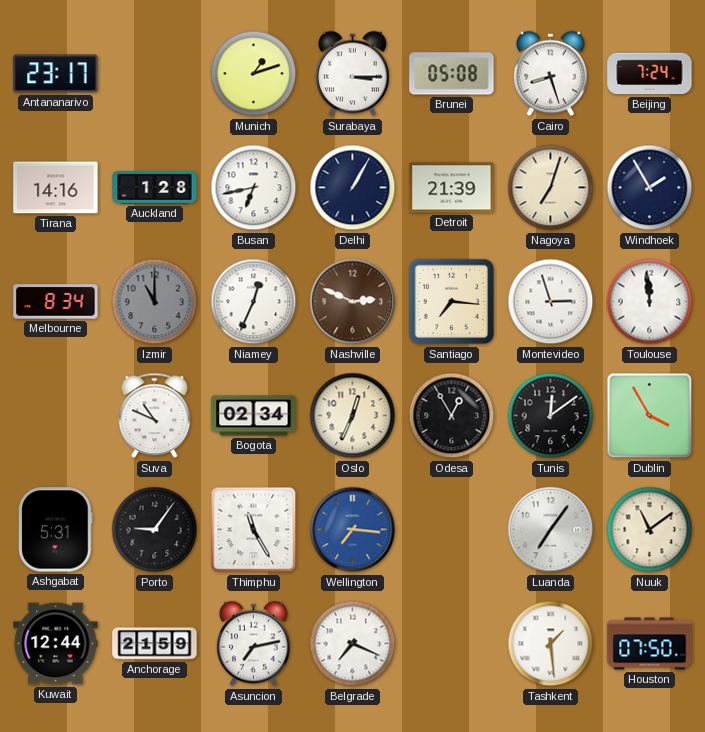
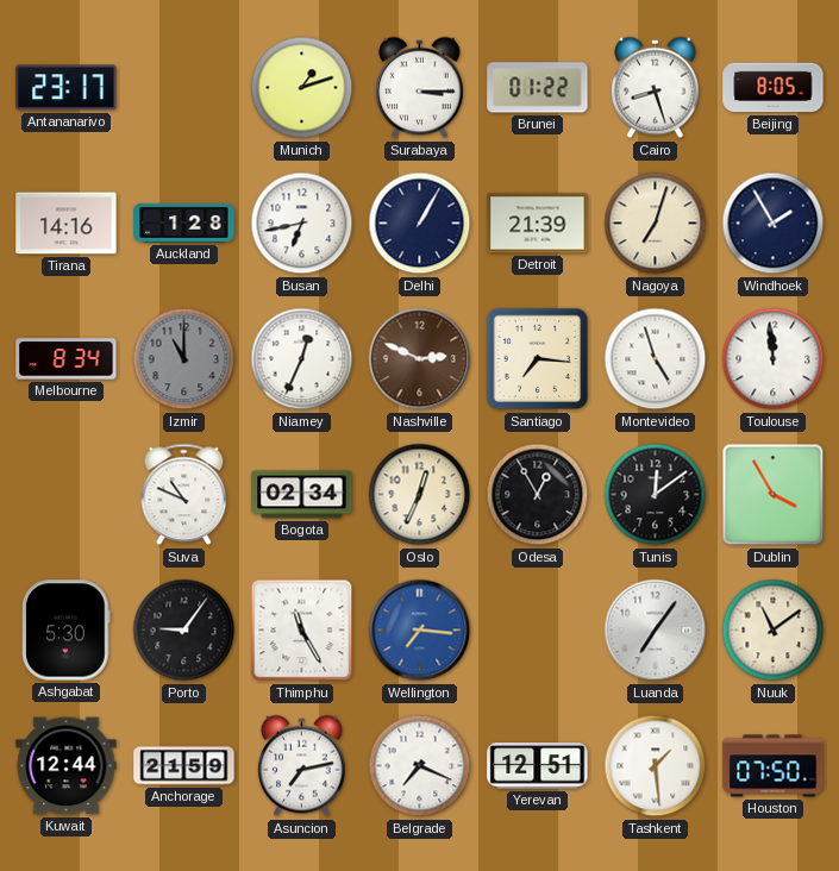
Brunei: 05:08 -> 01:22
Beijing: 7:24 -> 8:05
Montevideo: 2:57 -> 4:57
Ashgabat: 5:31 -> 5:30
Yerevan: none -> 12:51
